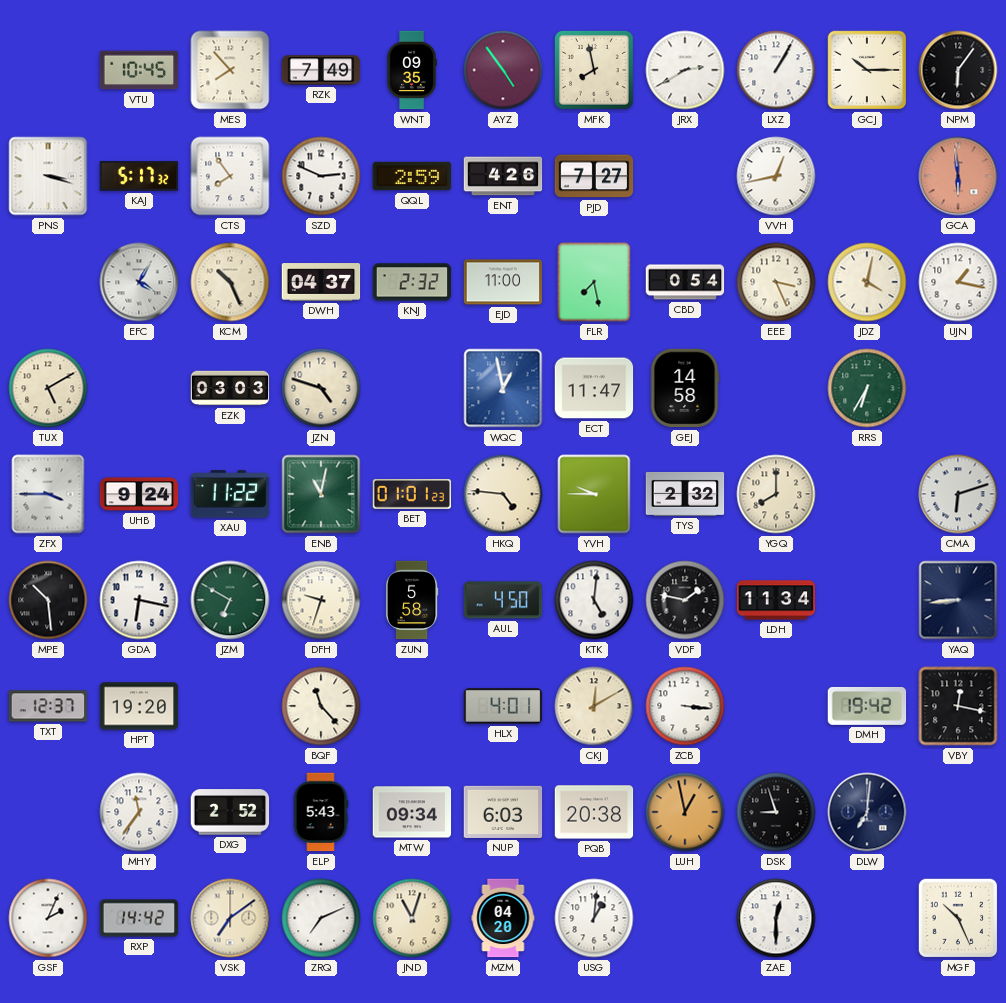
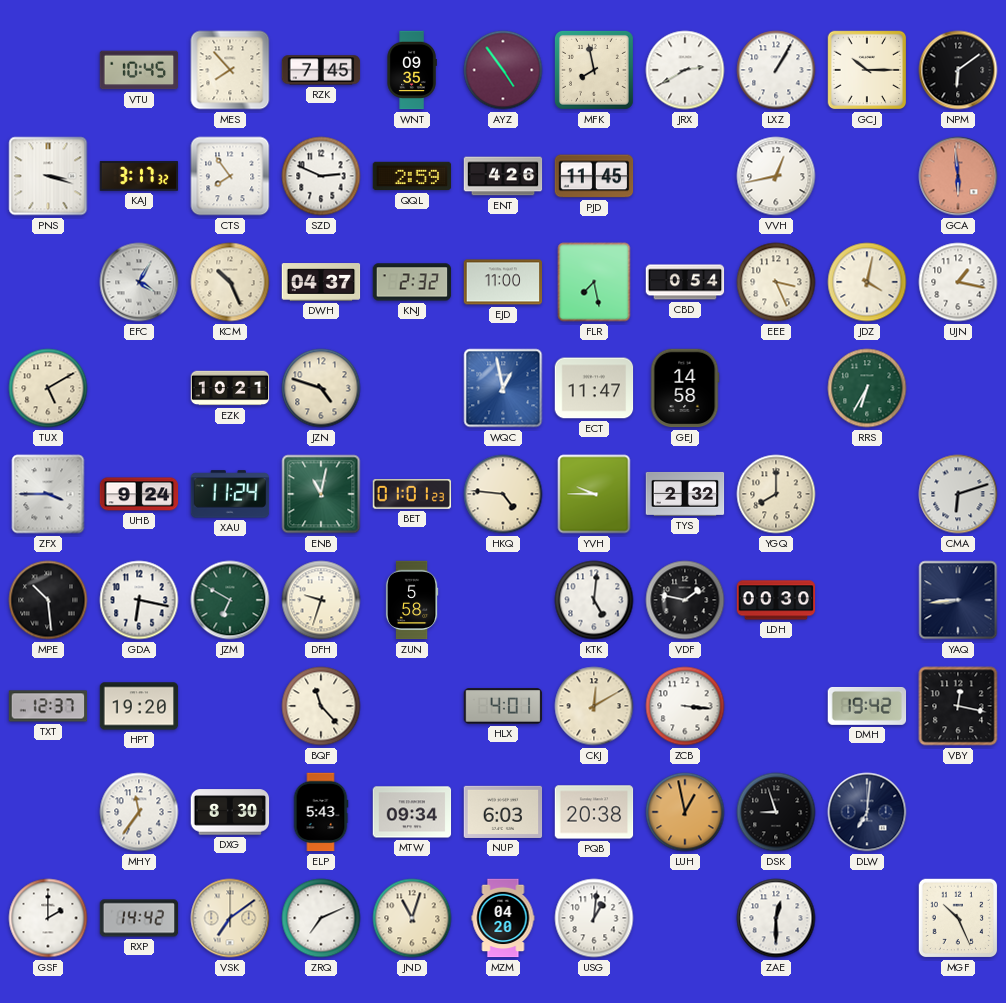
RZK: 7:49 -> 7:45
NPM: 6:06 -> 6:09
KAJ: 5:17 -> 3:17
PJD: 7:27 -> 11:45
EZK: 03:03 -> 10:21
XAU: 11:22 -> 11:24
AUL: 4:50 -> none
LDH: 11:34 -> 00:30
DXG: 2:52 -> 8:30
GSF: 2:04 -> 2:00
